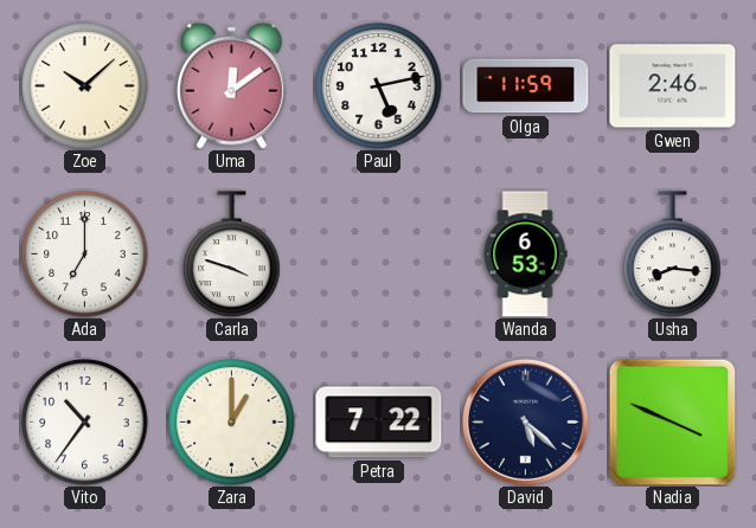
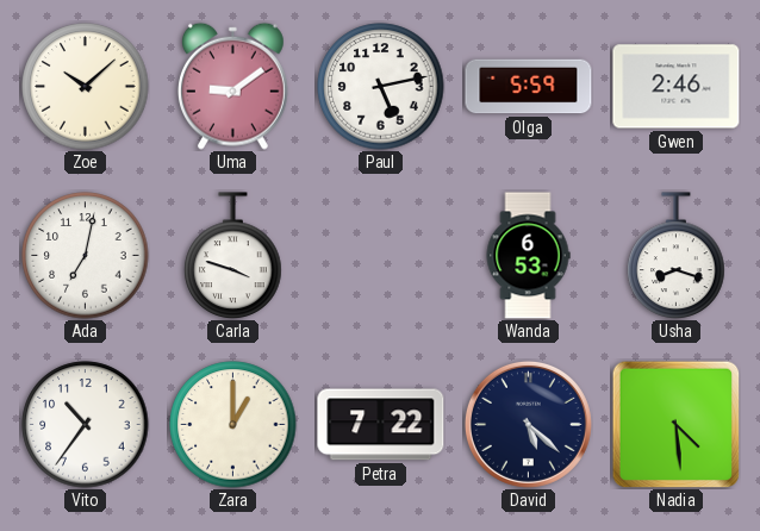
Uma: 12:09 -> 9:09
Olga: 11:59 -> 5:59
Ada: 7:00 -> 7:02
Usha: 8:16 -> 8:18
Nadia: 3:49 -> 4:29
